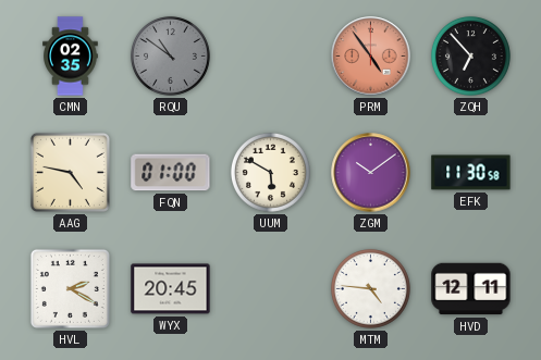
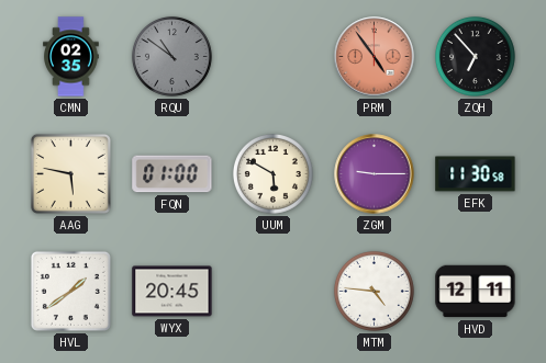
AAG: 4:47 -> 5:47
ZGM: 10:09 -> 9:15
HVL: 2:20 -> 1:39
